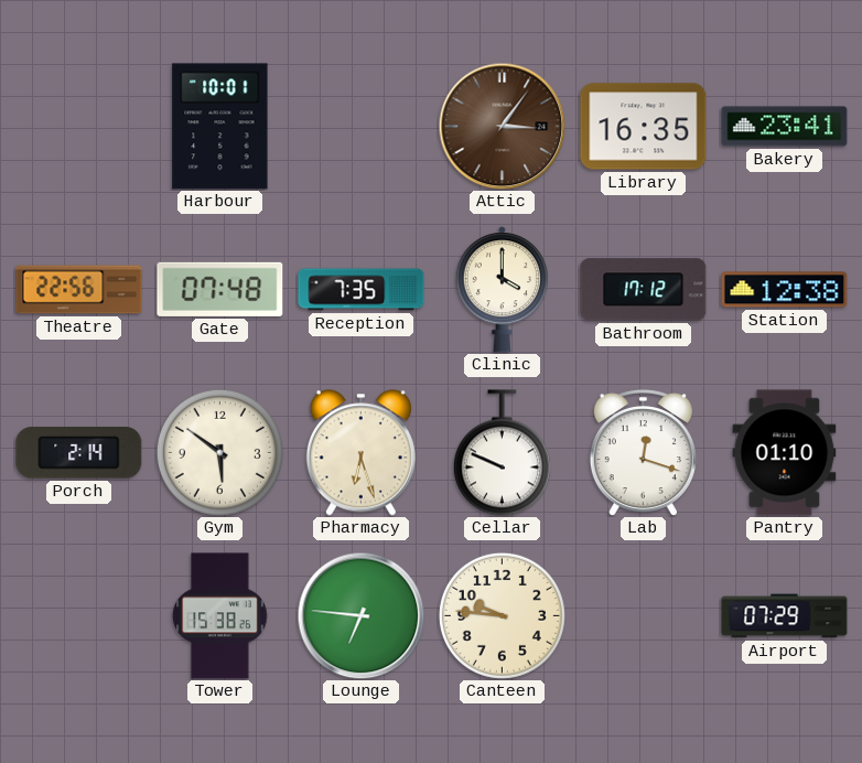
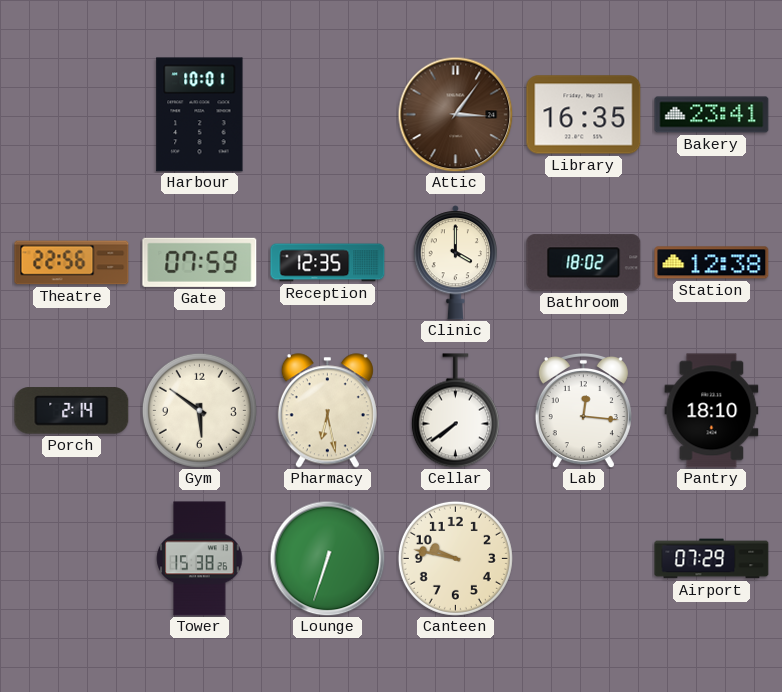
Gate: 07:48 -> 07:59
Reception: 7:35 -> 12:35
Bathroom: 17:12 -> 18:02
Pharmacy: 6:27 -> 6:28
Cellar: 9:49 -> 7:39
Lab: 12:18 -> 12:16
Pantry: 01:10 -> 18:10
Lounge: 6:46 -> 6:33
Canteen: 9:46 -> 9:47
